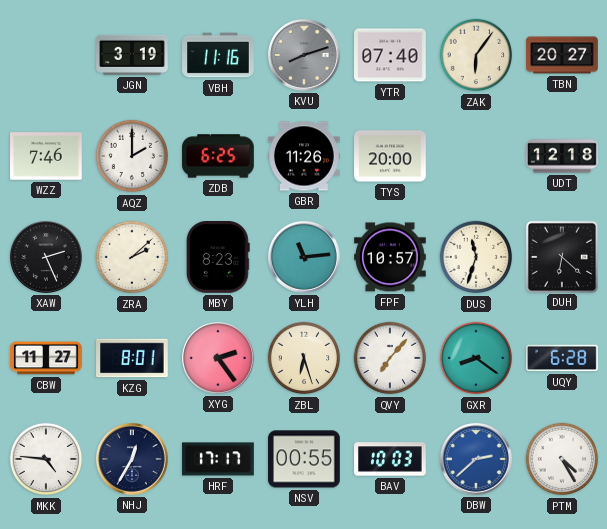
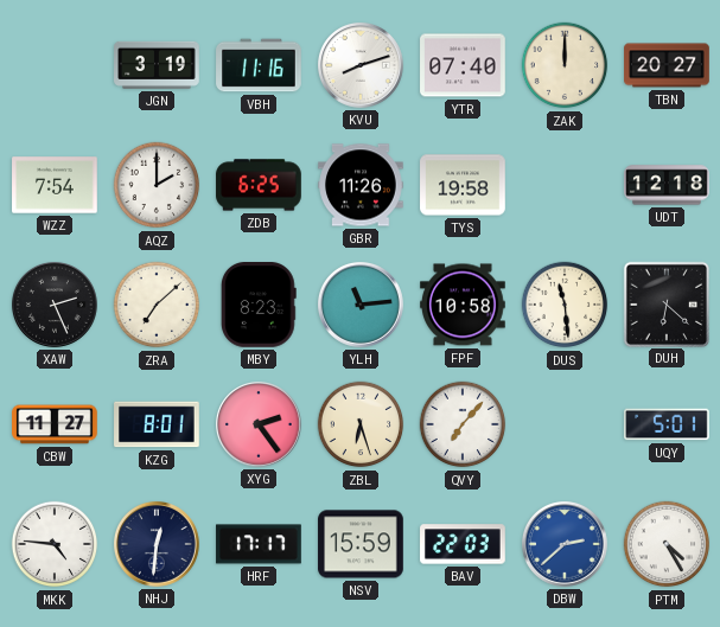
KVU dial: grey -> white
ZAK: 6:06 -> 12:00
WZZ: 7:46 -> 7:54
TYS: 20:00 -> 19:58
ZRA: 2:08 -> 7:08
FPF: 10:57 -> 10:58
DUS: 11:33 -> 11:29
GXR: 8:21 -> none
UQY: 6:28 -> 5:01
NHJ: 12:35 -> 12:31
NSV: 00:55 -> 15:59
BAV: 10:03 -> 22:03
